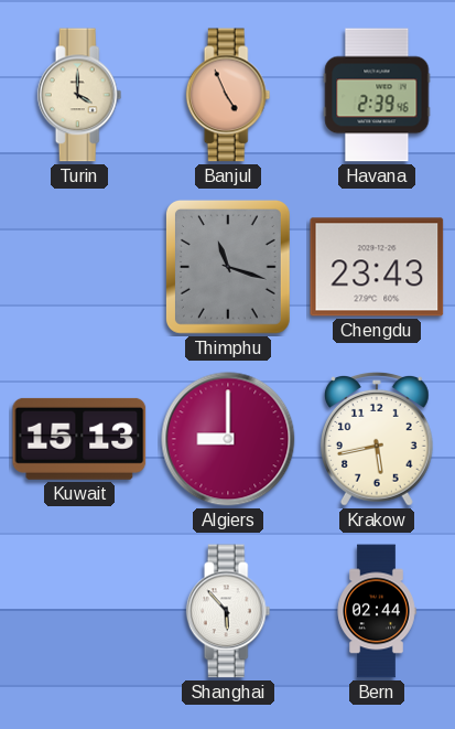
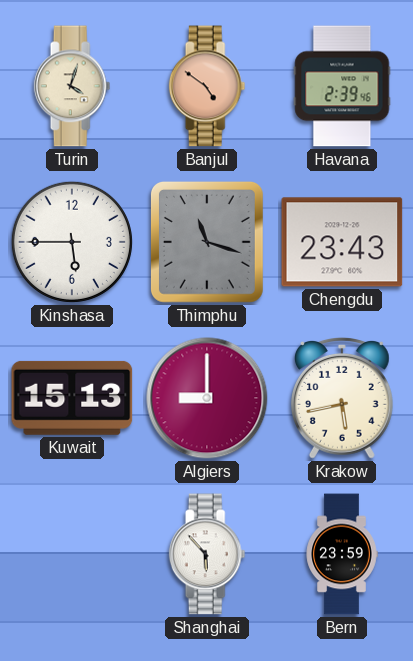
Turin: 4:00 -> 4:03
Banjul: 4:56 -> 4:51
Kinshasa: none -> 5:45
Bern: 02:44 -> 23:59
